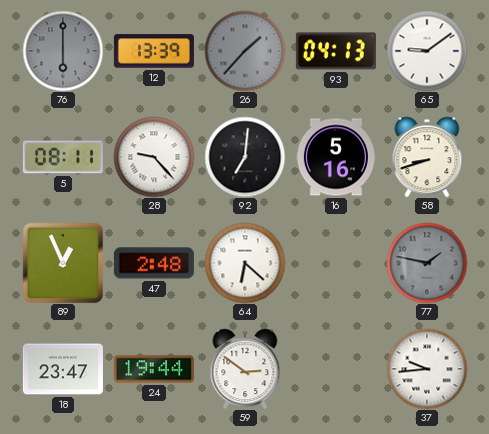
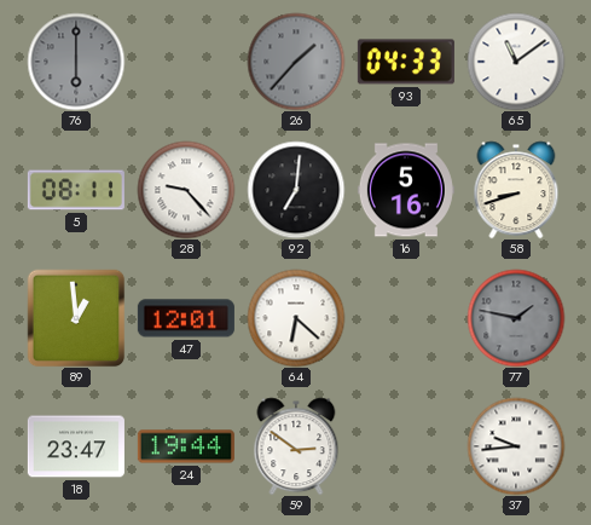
12: 13:39 -> none
93: 04:13 -> 04:33
65: 9:09 -> 11:09
89: 12:56 -> 12:59
47: 2:48 -> 12:01
